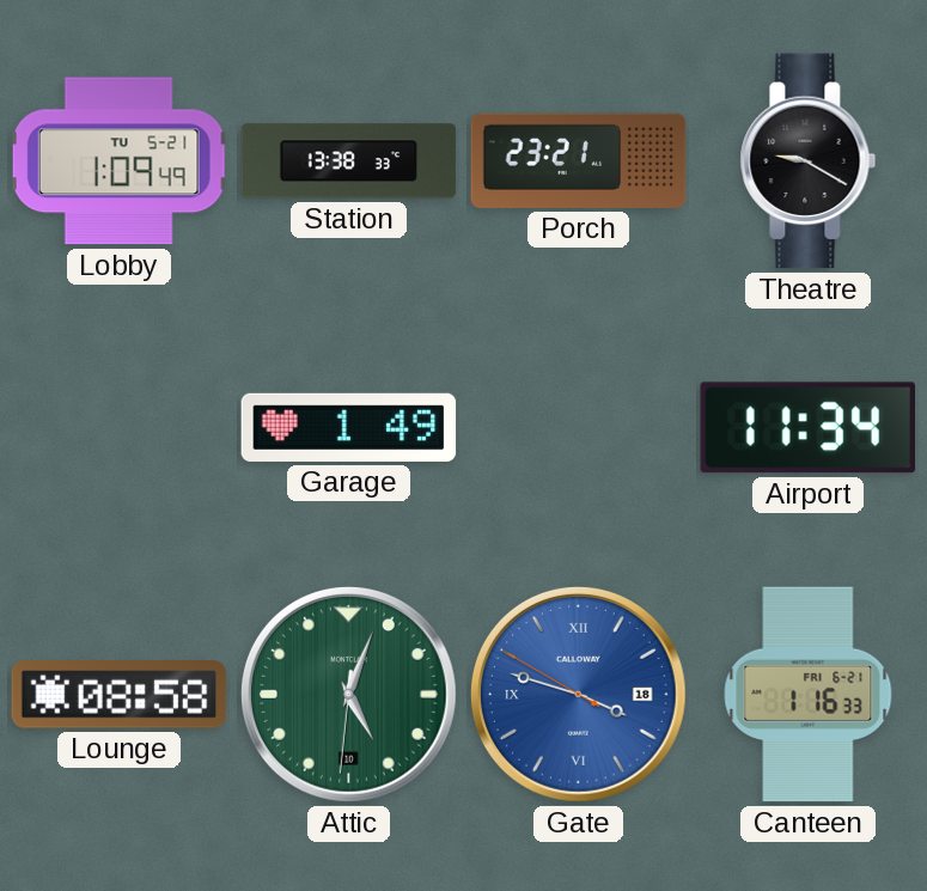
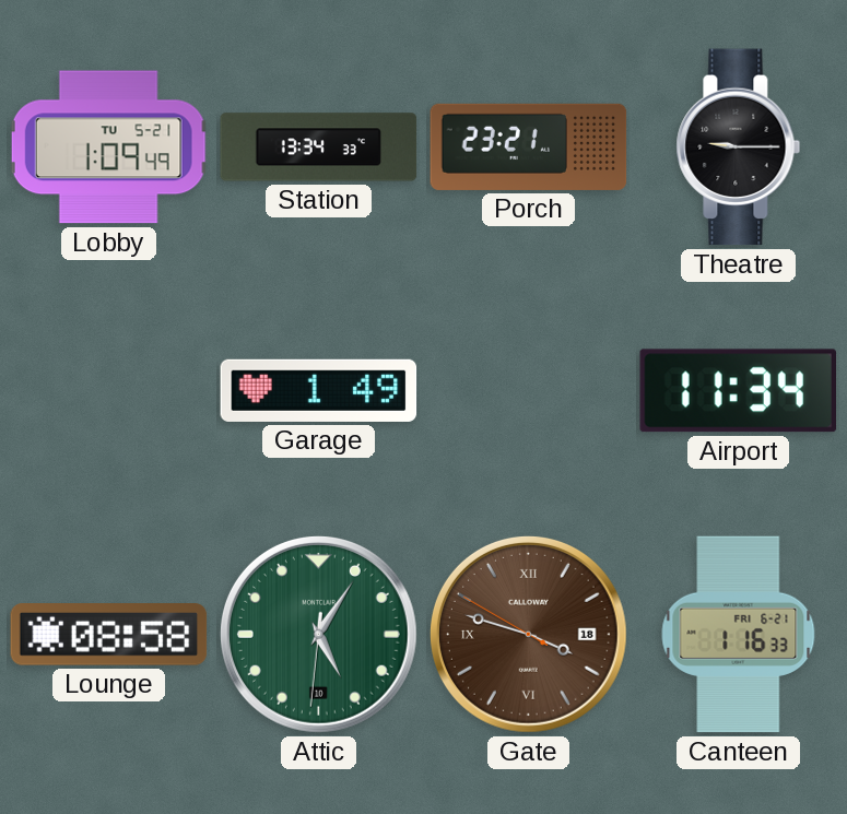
Station: 13:38 -> 13:34
Theatre: 9:20 -> 9:15
Attic: 5:03 -> 5:05
Gate dial: blue -> brown
